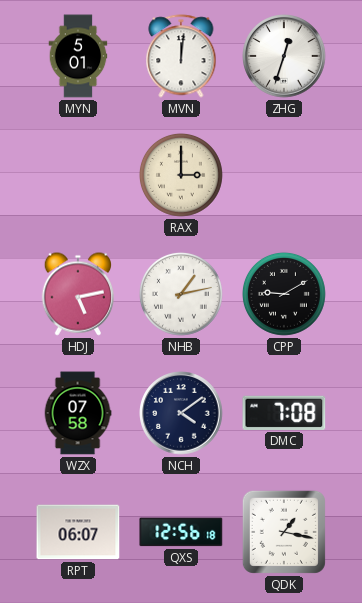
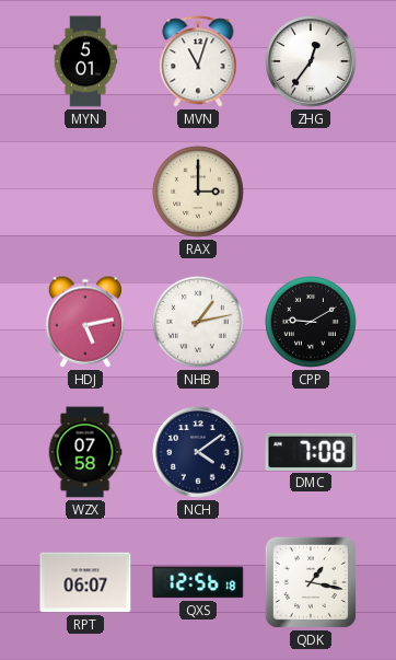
MVN: 12:01 -> 11:03
ZHG: 12:33 -> 12:36
